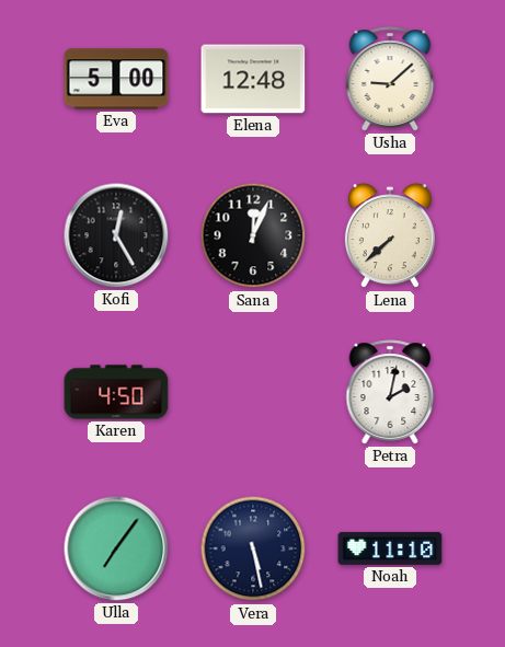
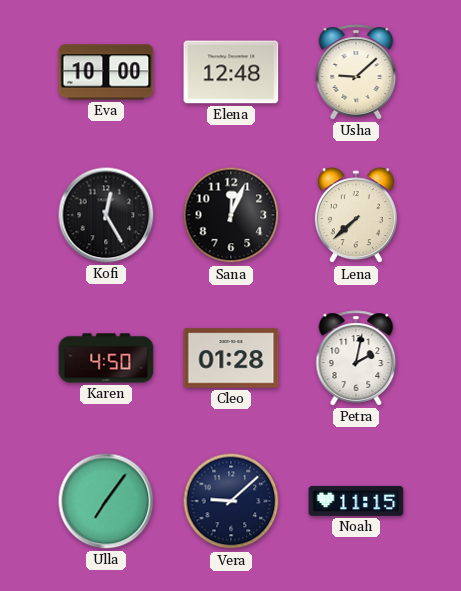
Eva: 5:00 -> 10:00
Cleo: none -> 01:28
Vera: 5:28 -> 9:08
Noah: 11:10 -> 11:15
